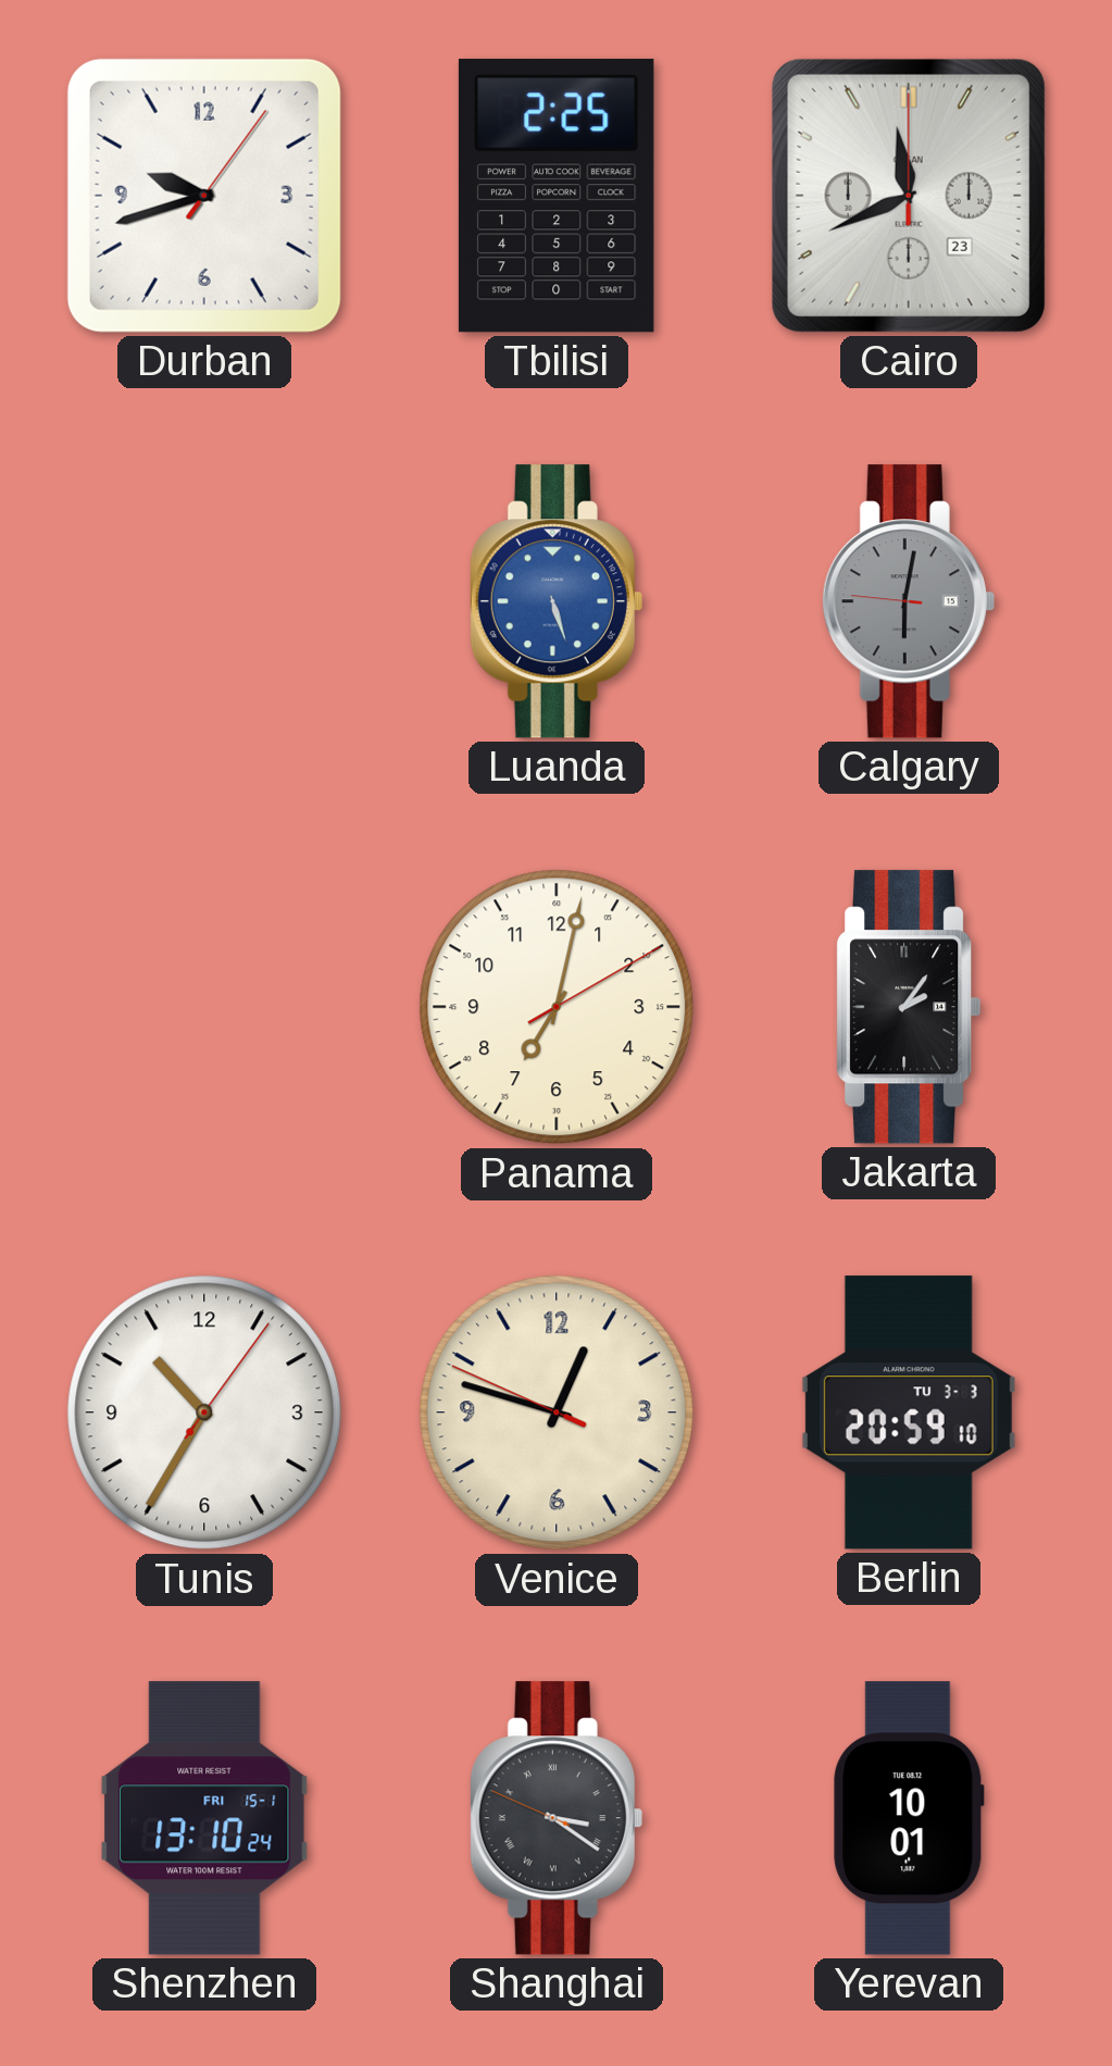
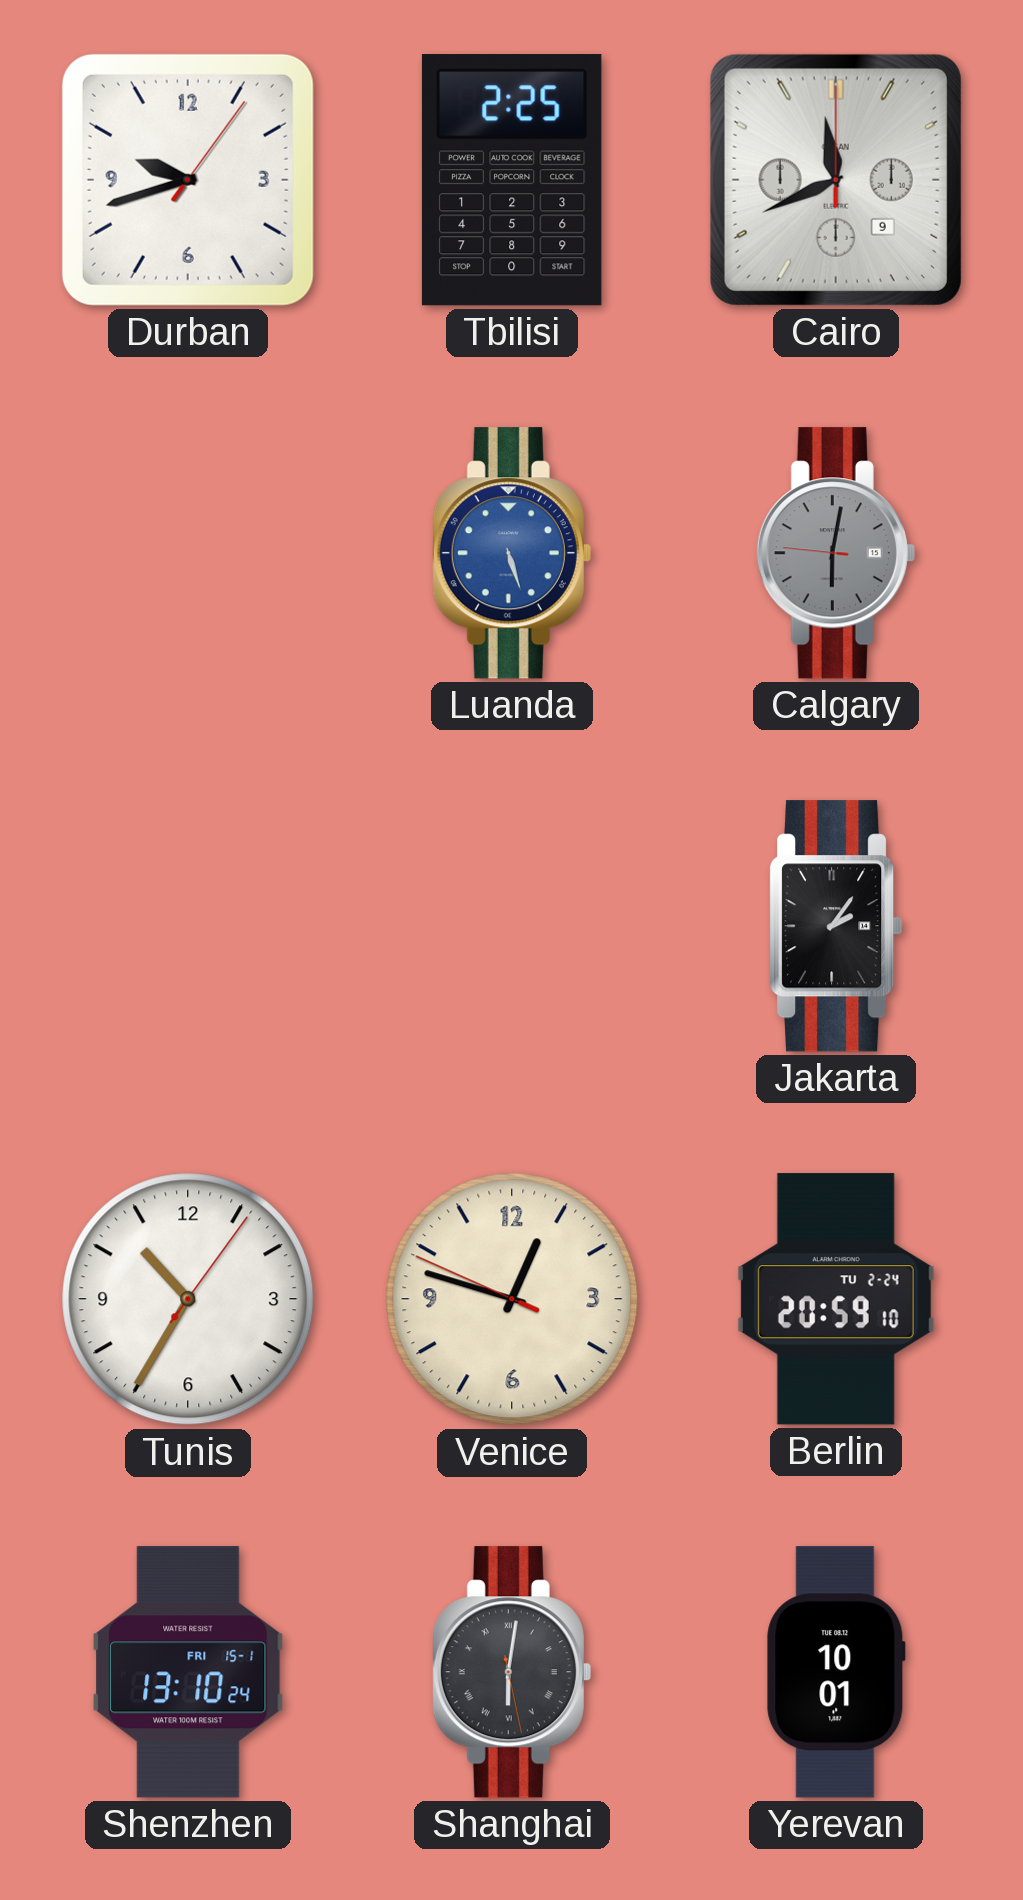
Cairo date: 23 -> 9
Panama: 7:02 -> none
Berlin date: TU 3-3 -> TU 2-24
Shanghai: 3:20 -> 6:01
